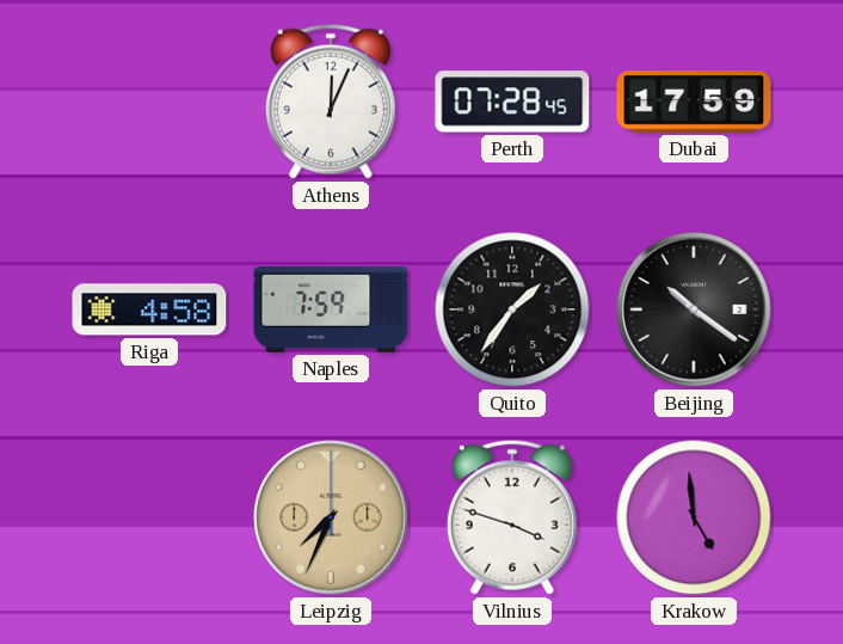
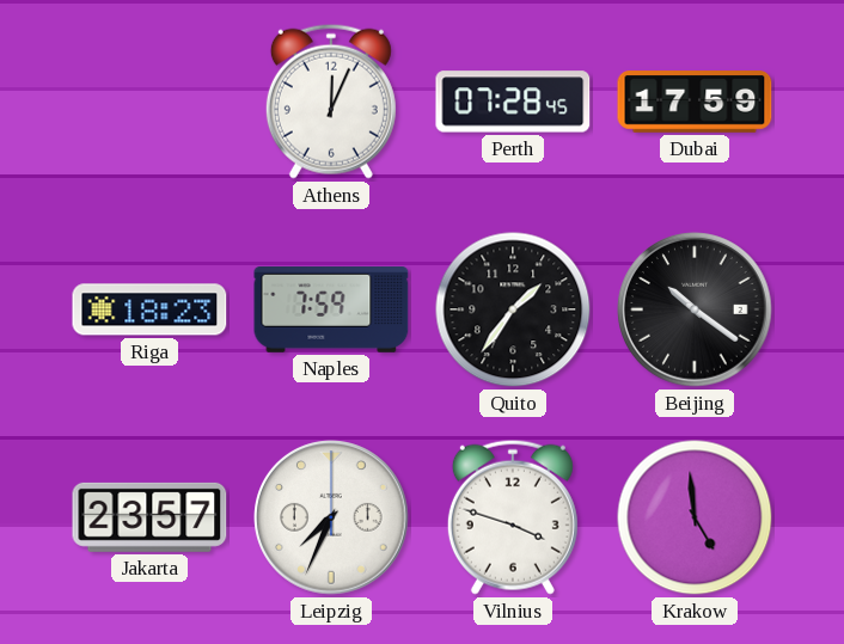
Riga: 4:58 -> 18:23
Jakarta: none -> 23:57
Leipzig dial: champagne -> white
